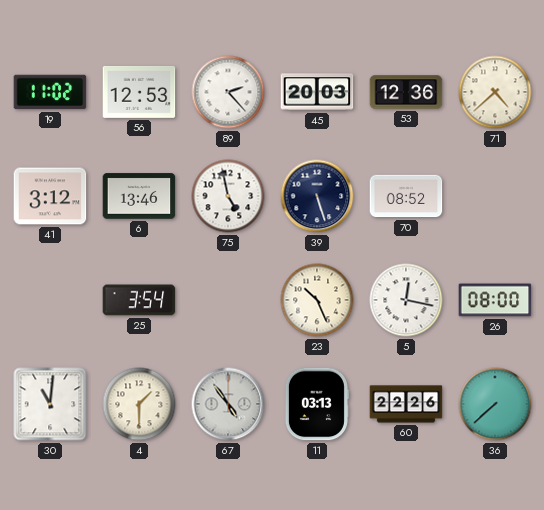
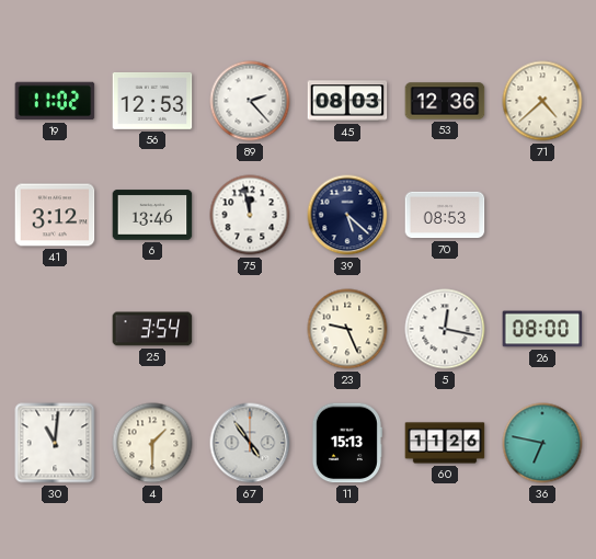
45: 20:03 -> 08:03
75: 4:58 -> 11:58
39: 5:27 -> 5:22
70: 08:52 -> 08:53
23: 10:26 -> 9:26
11: 03:13 -> 15:13
60: 22:26 -> 11:26
36: 7:38 -> 6:47
